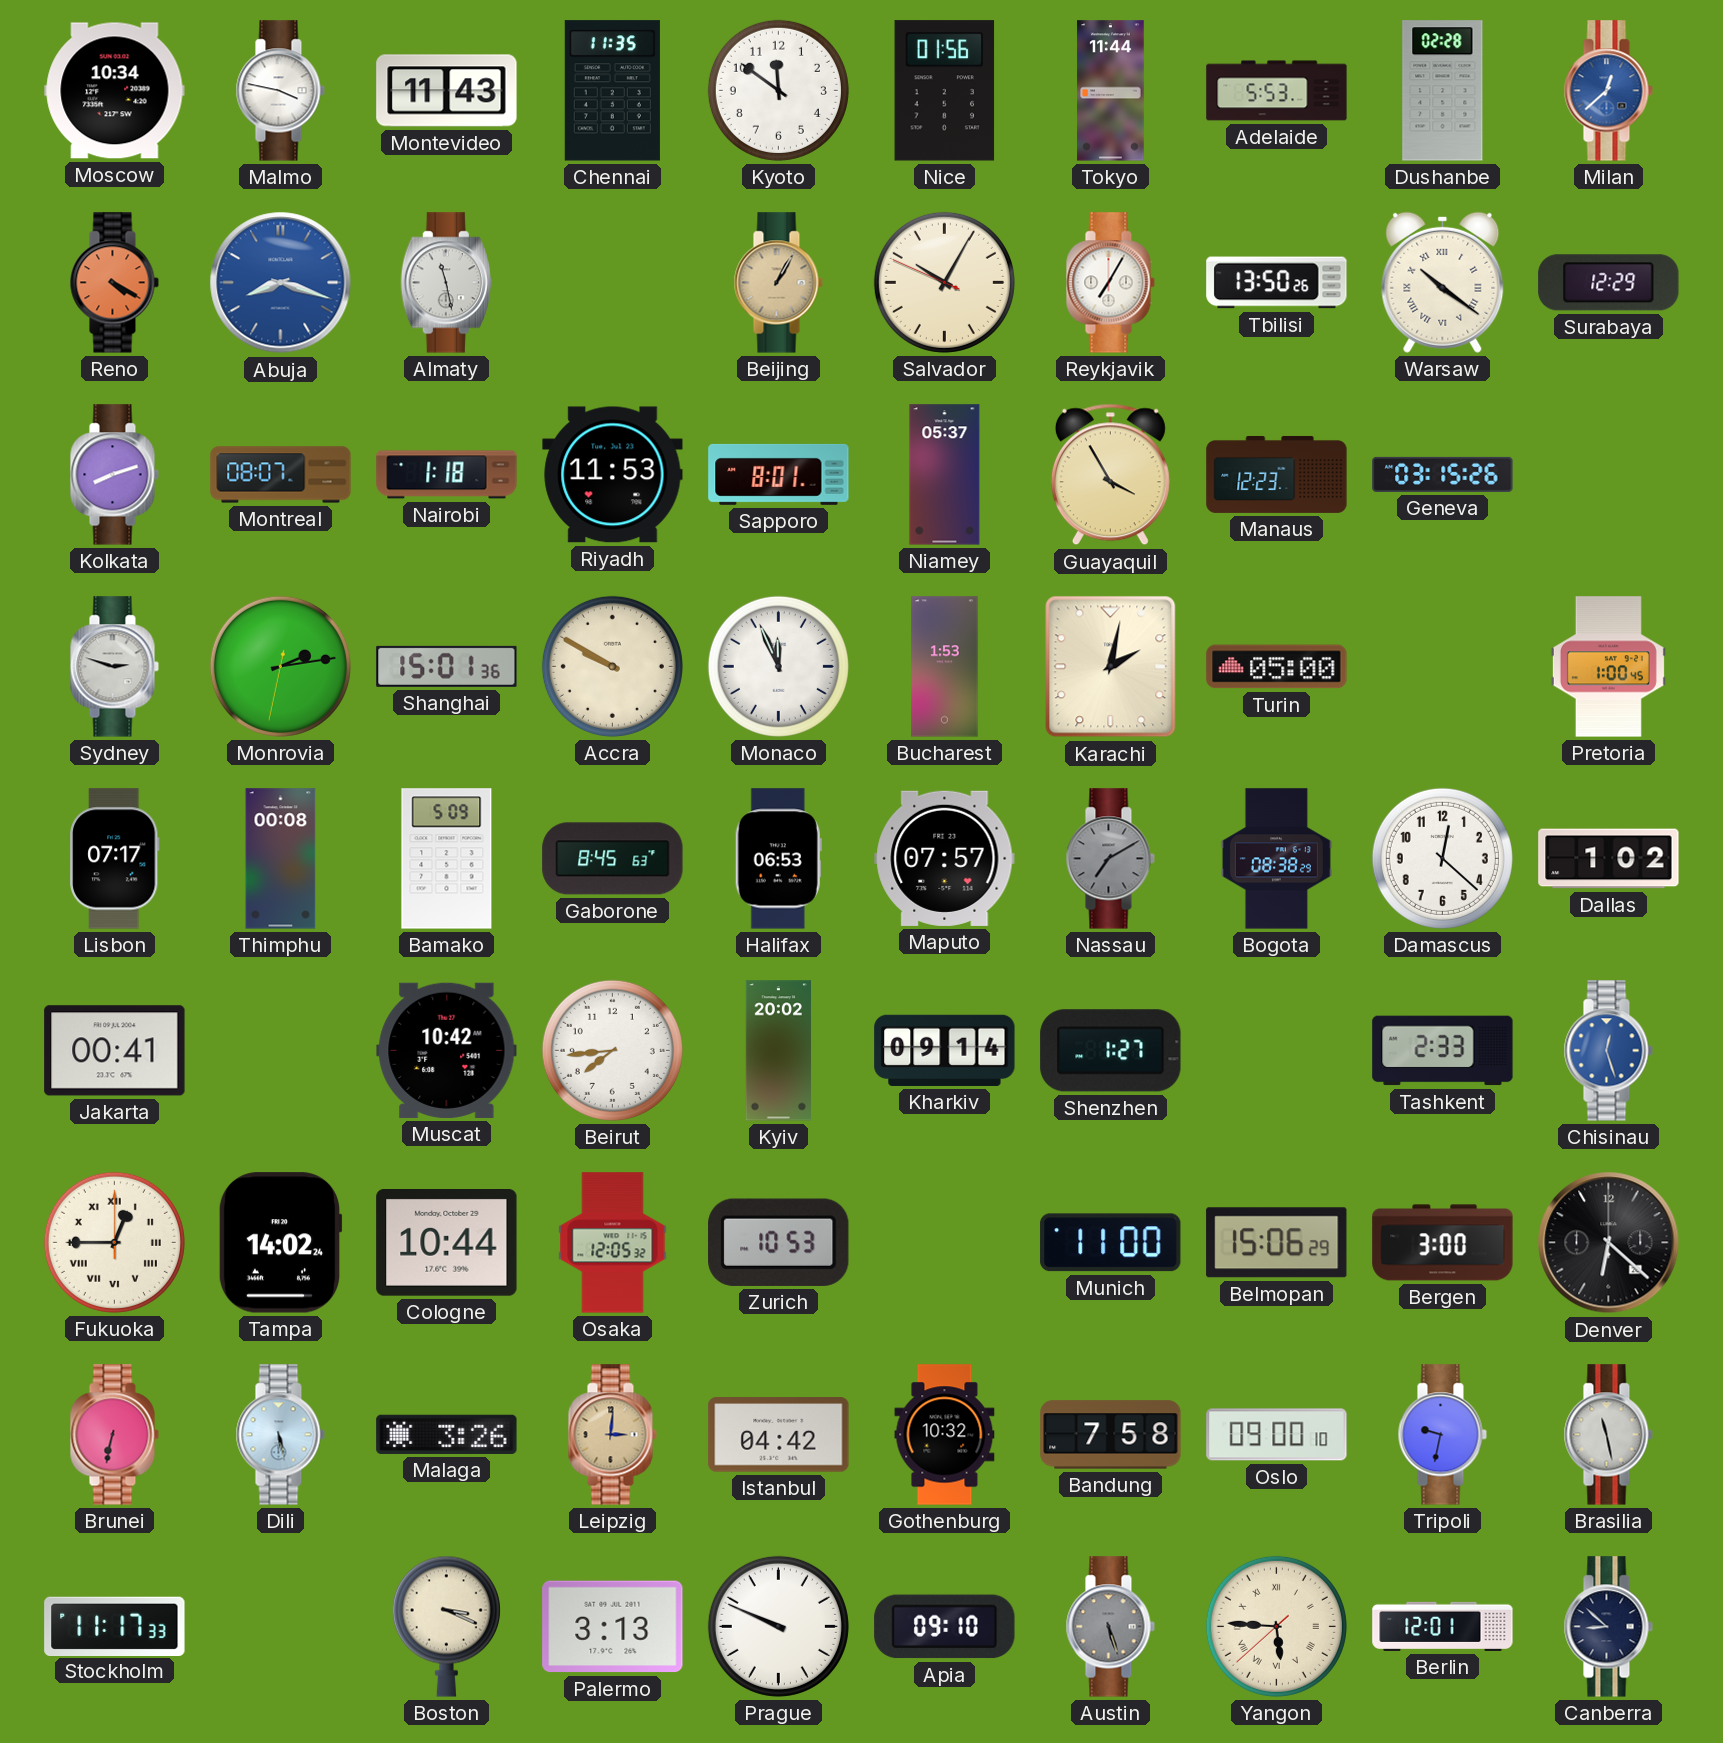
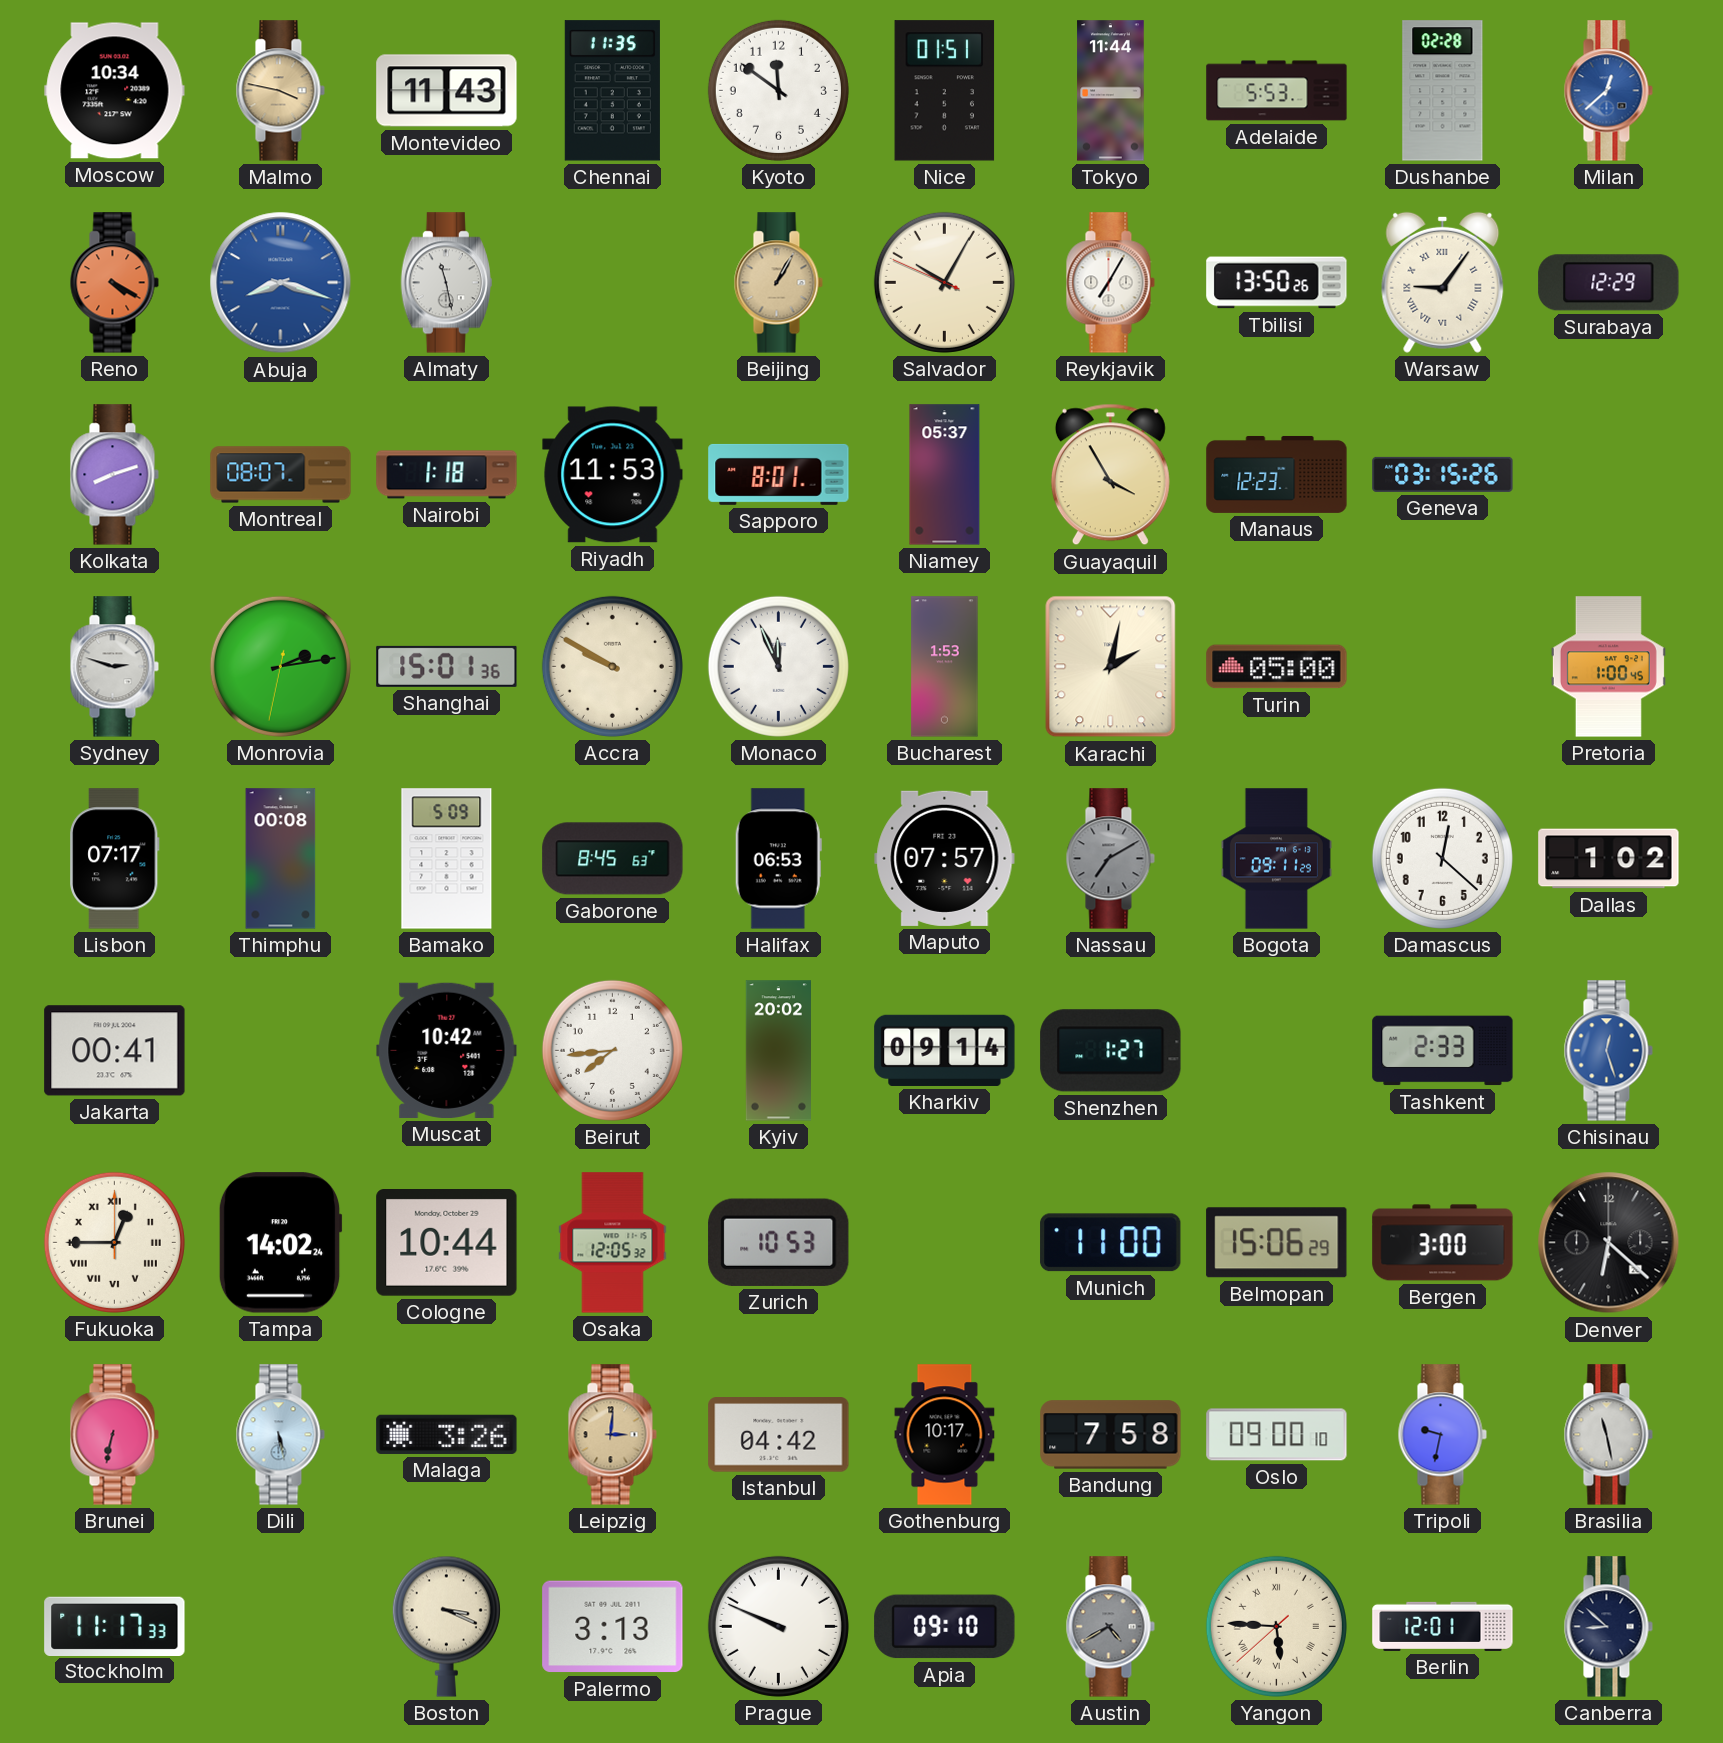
Malmo dial: white -> champagne
Nice: 01:56 -> 01:51
Warsaw: 10:21 -> 9:06
Bogota: 08:38 -> 09:11
Gothenburg: 10:32 -> 10:17
Austin: 5:27 -> 4:40
